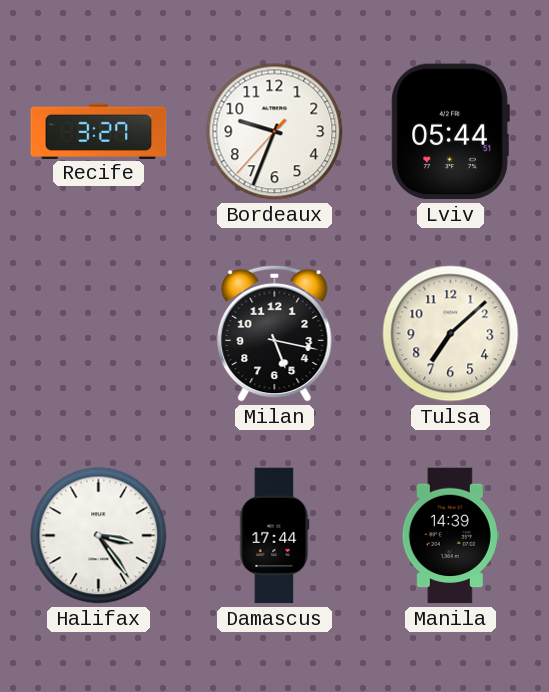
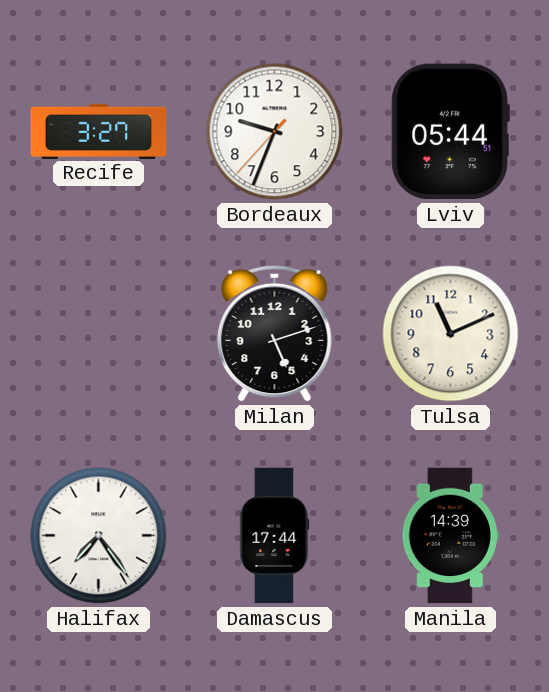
Milan: 5:17 -> 5:12
Tulsa: 7:08 -> 11:11
Halifax: 3:24 -> 7:24
